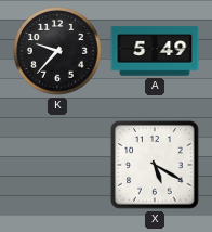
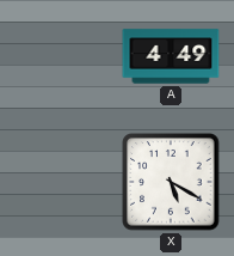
K: 9:37 -> none
A: 5:49 -> 4:49
